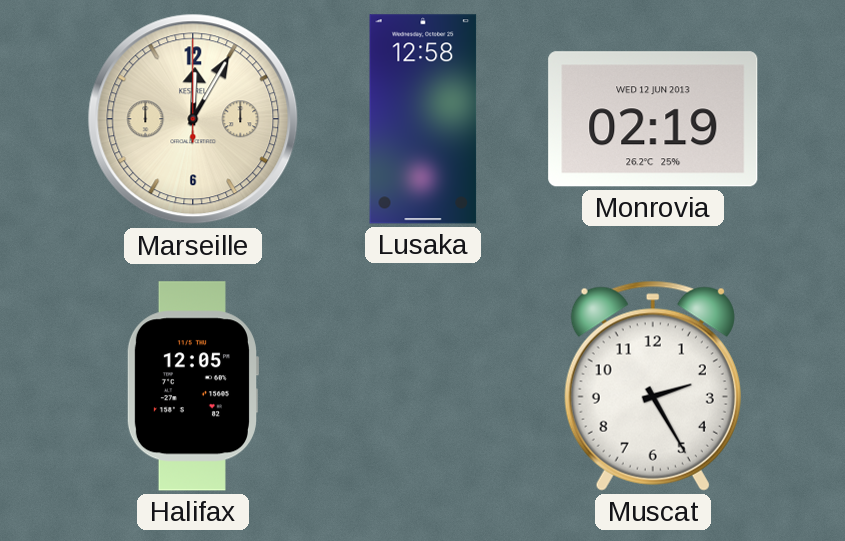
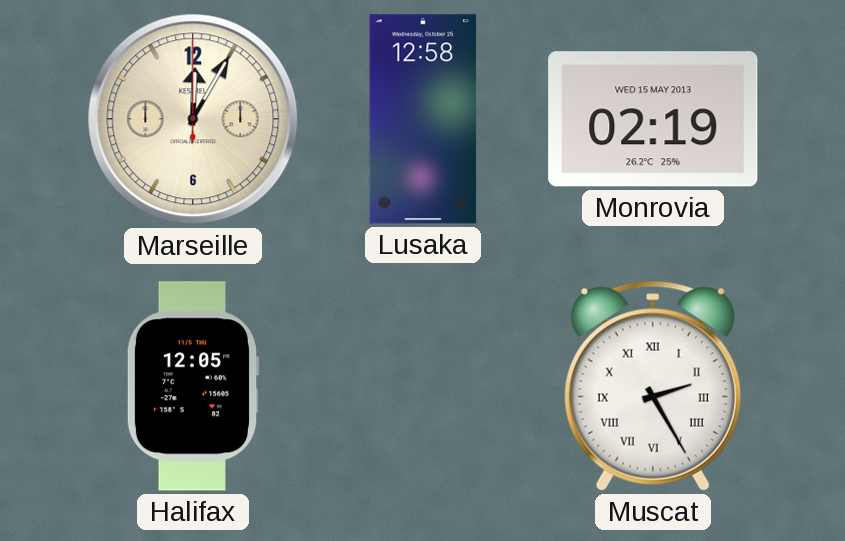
Monrovia date: WED 12 JUN 2013 -> WED 15 MAY 2013
Muscat numerals: Arabic -> Roman
